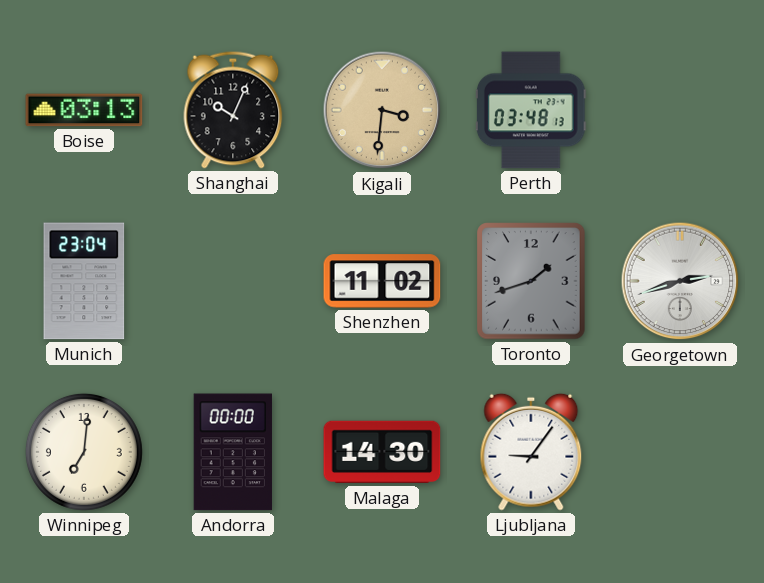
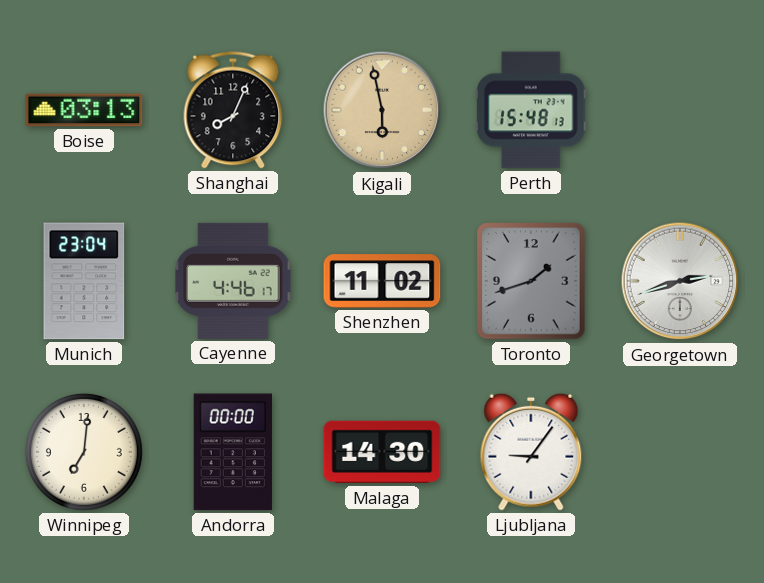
Shanghai: 10:04 -> 8:04
Kigali: 3:31 -> 5:58
Perth: 03:48 -> 15:48
Cayenne: none -> 4:46
